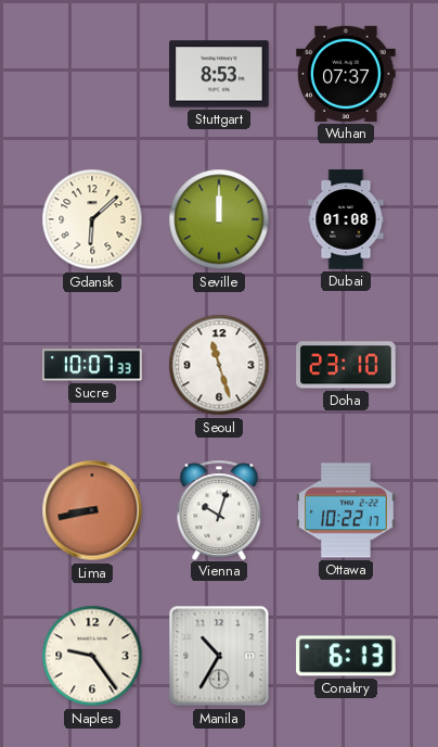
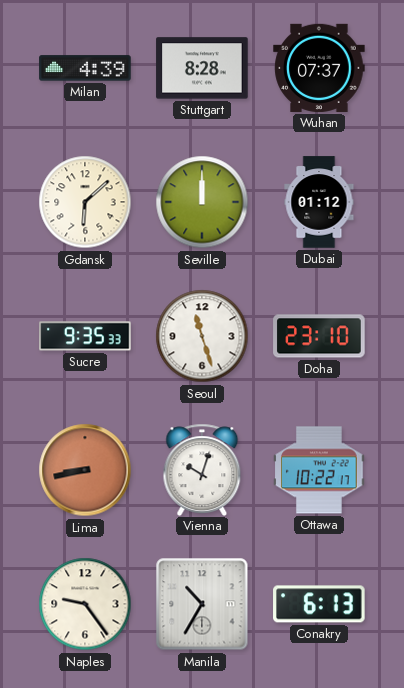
Milan: none -> 4:39
Stuttgart: 8:53 -> 8:28
Dubai: 01:08 -> 01:12
Sucre: 10:07 -> 9:35
